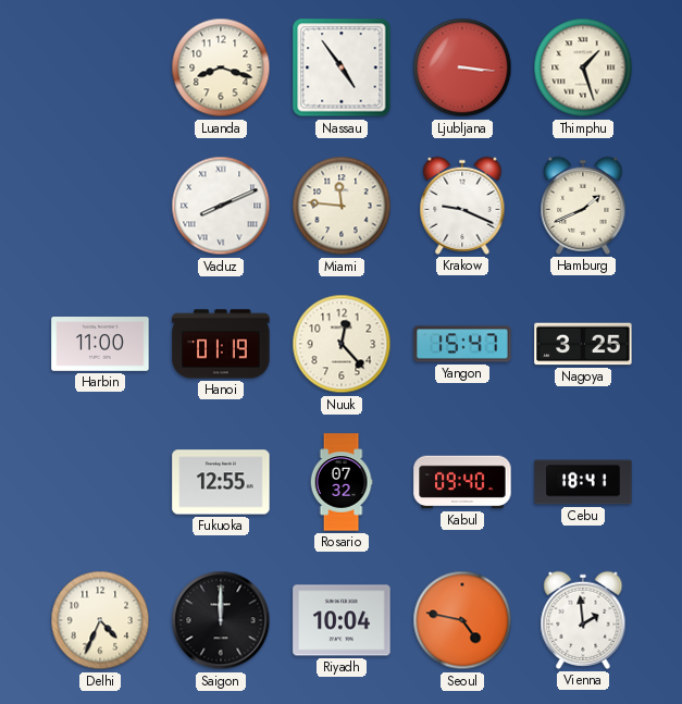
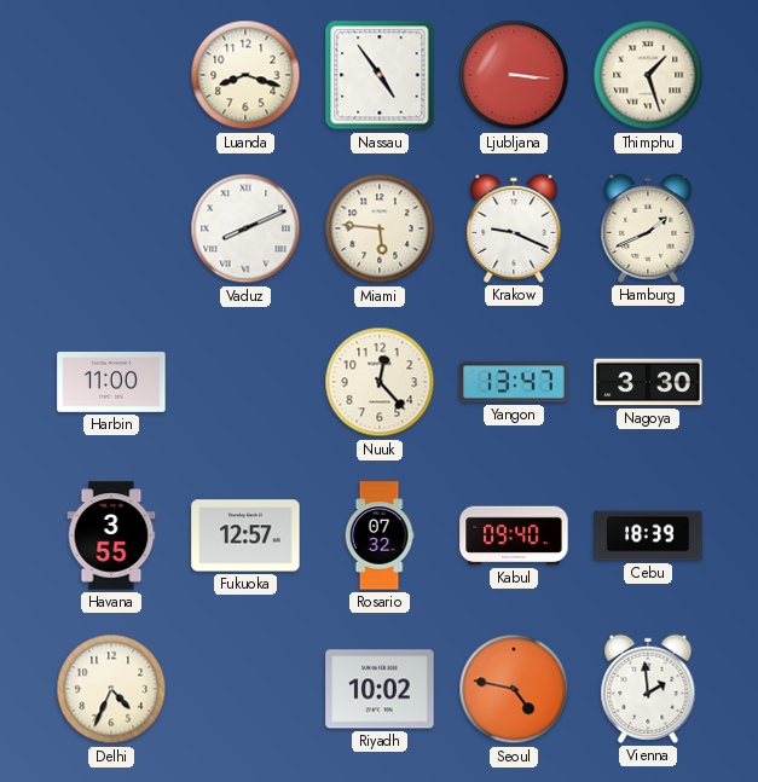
Miami: 11:46 -> 5:46
Hanoi: 01:19 -> none
Yangon: 15:47 -> 13:47
Nagoya: 3:25 -> 3:30
Havana: none -> 3:55
Fukuoka: 12:55 -> 12:57
Cebu: 18:41 -> 18:39
Saigon: 12:00 -> none
Riyadh: 10:04 -> 10:02
